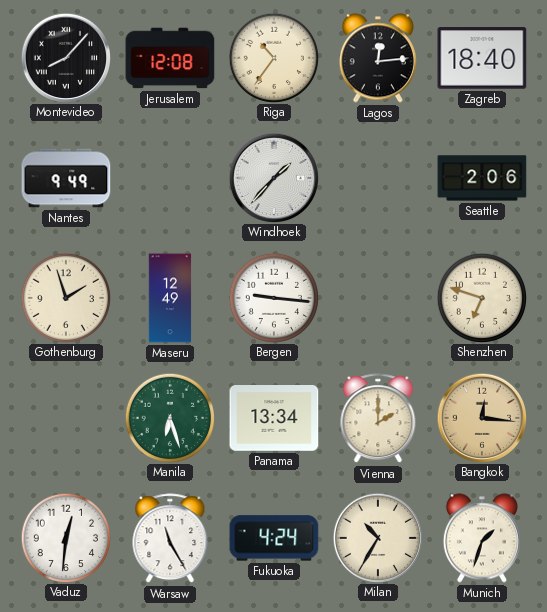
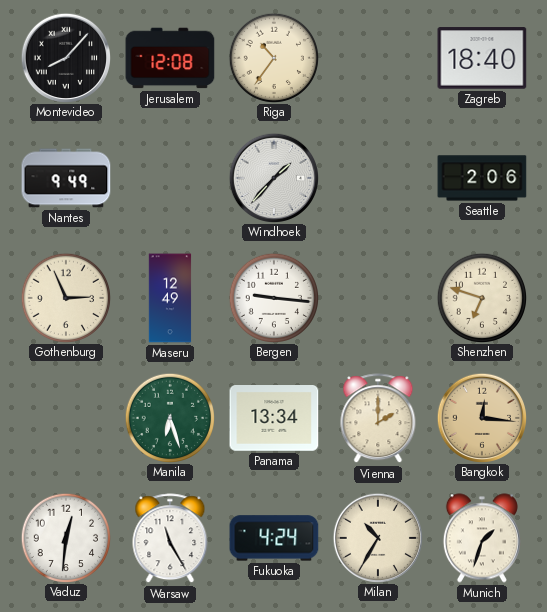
Lagos: 12:14 -> none
Gothenburg: 1:57 -> 2:56
